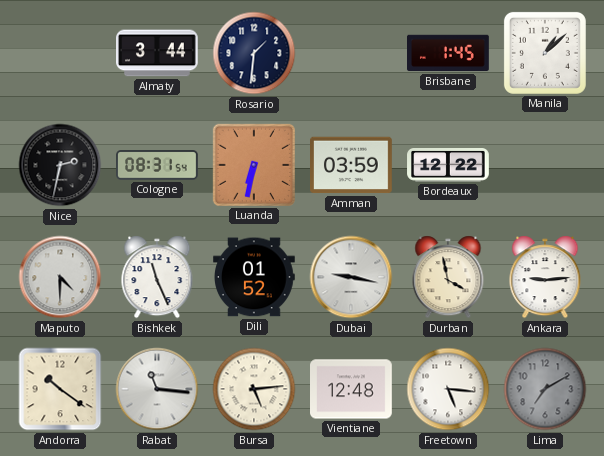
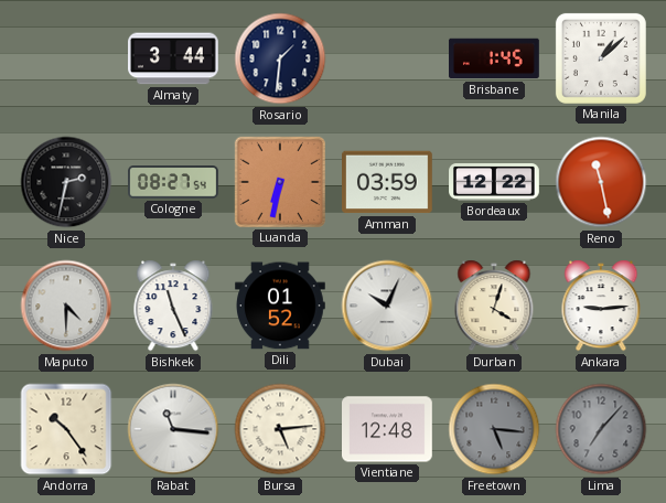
Cologne: 08:31 -> 08:27
Reno: none -> 11:28
Dubai: 9:17 -> 10:04
Durban: 3:58 -> 4:03
Andorra: 10:21 -> 10:24
Freetown dial: white -> grey
Lima: 7:10 -> 7:07
